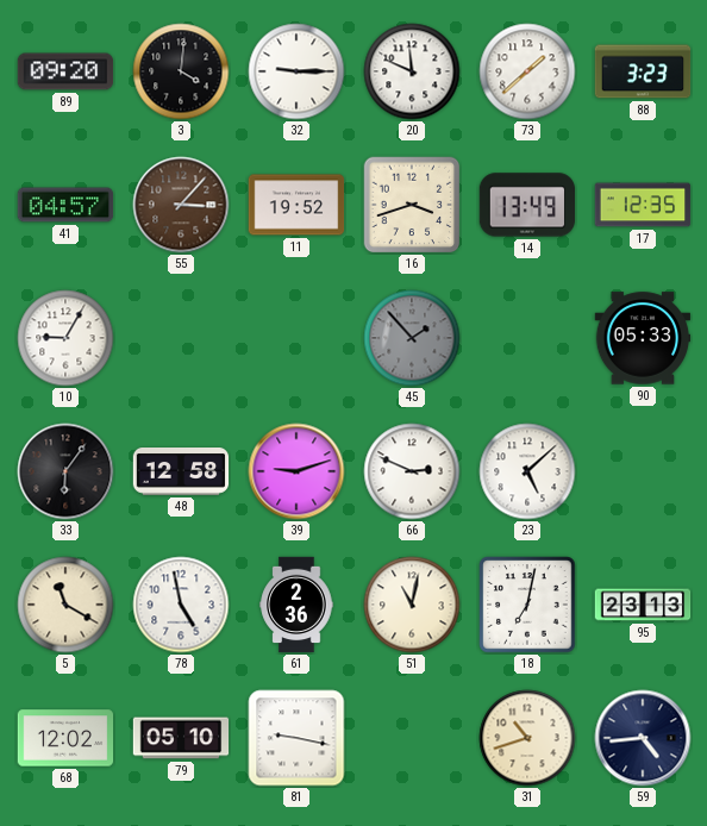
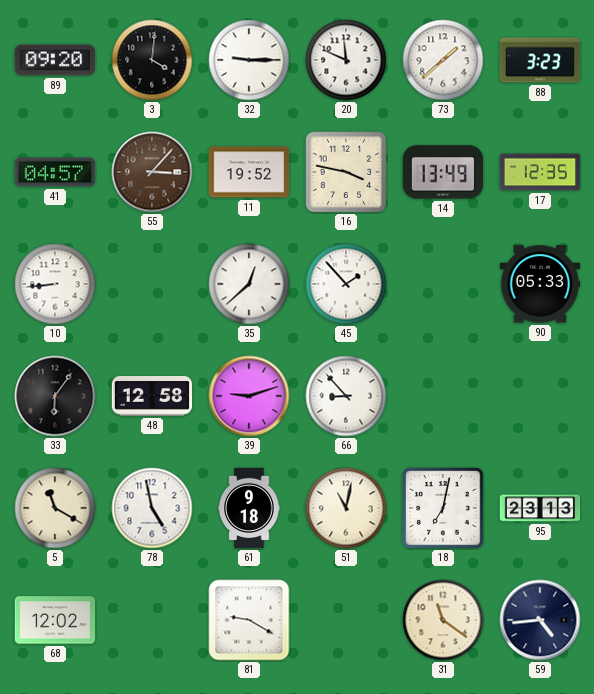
16: 3:42 -> 3:47
10: 9:05 -> 8:44
35: none -> 12:38
45 dial: grey -> white
66: 2:49 -> 8:53
23: 5:08 -> none
61: 2:36 -> 9:18
79: 05:10 -> none
81: 9:17 -> 9:20
31: 10:42 -> 11:21
